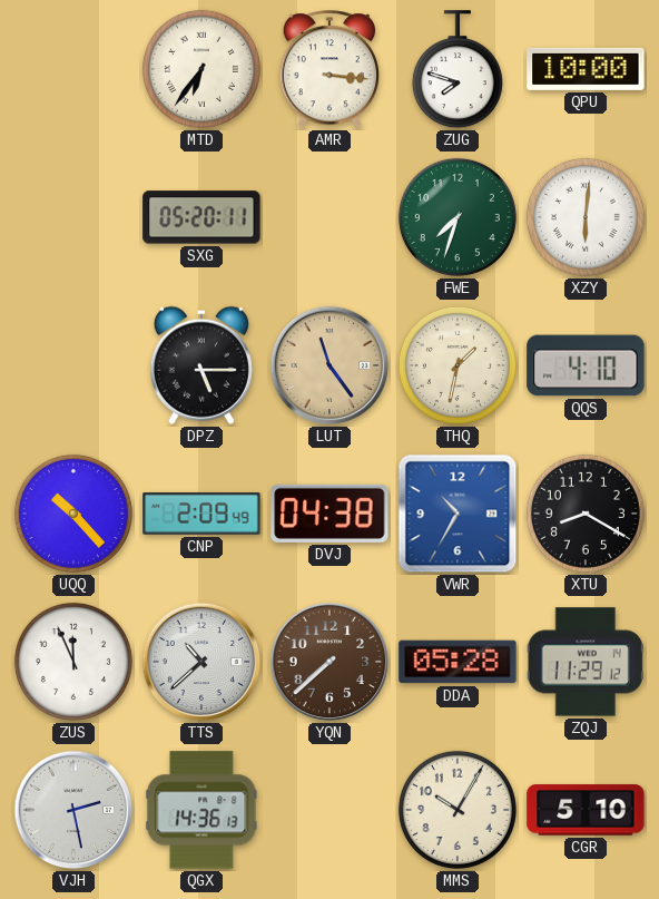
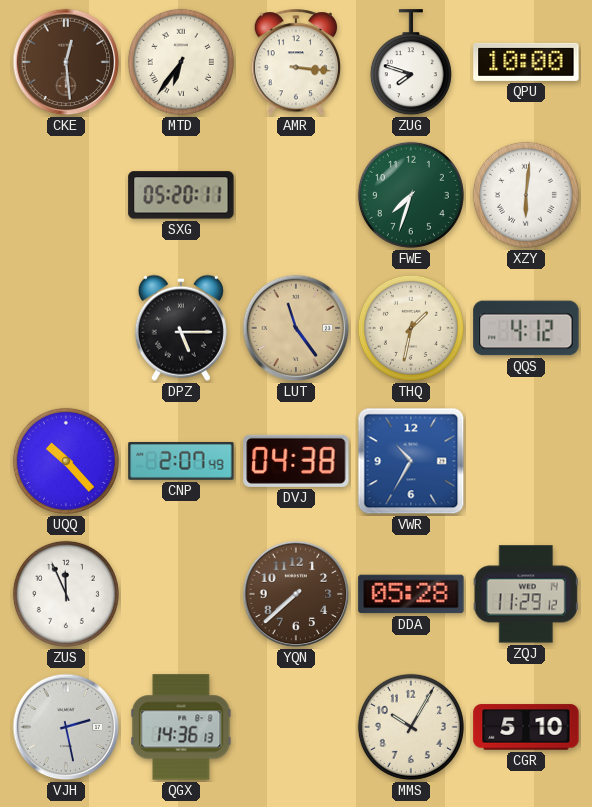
CKE: none -> 12:29
QQS: 4:10 -> 4:12
CNP: 2:09 -> 2:07
XTU: 8:20 -> none
TTS: 10:38 -> none
